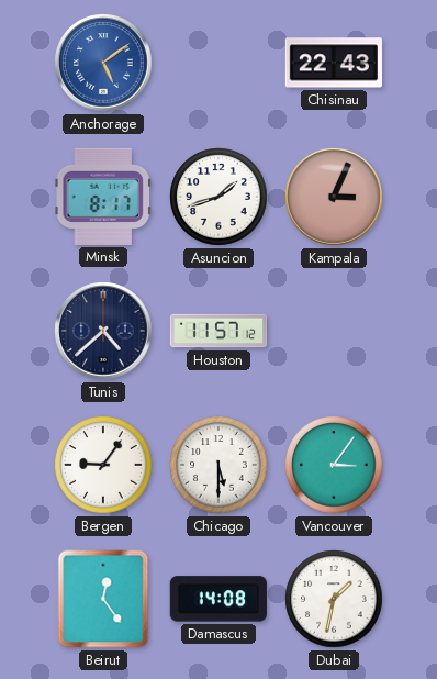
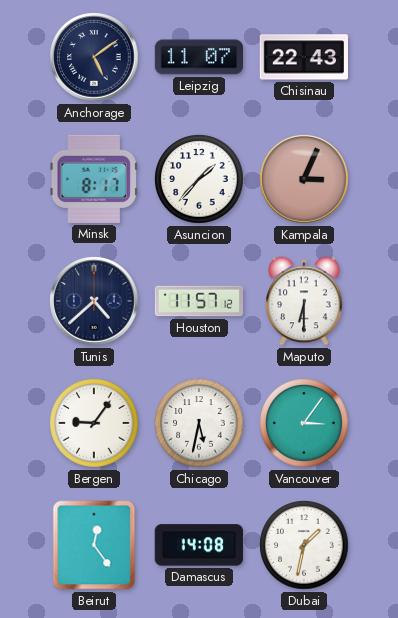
Anchorage dial: blue -> navy
Leipzig: none -> 11:07
Asuncion: 1:42 -> 1:37
Maputo: none -> 6:30
Chicago: 5:30 -> 5:32
